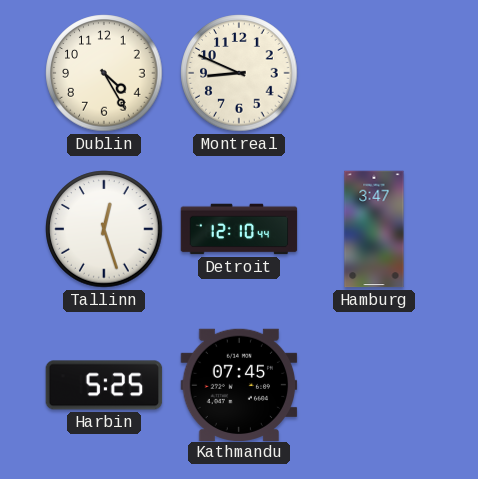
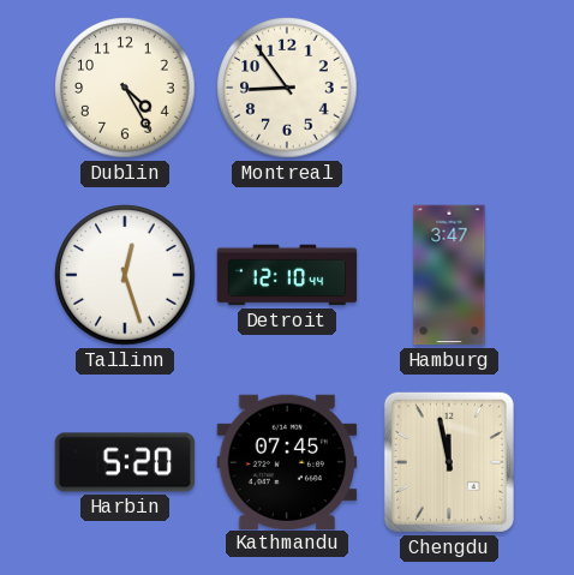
Montreal: 8:49 -> 8:54
Harbin: 5:25 -> 5:20
Chengdu: none -> 11:58
